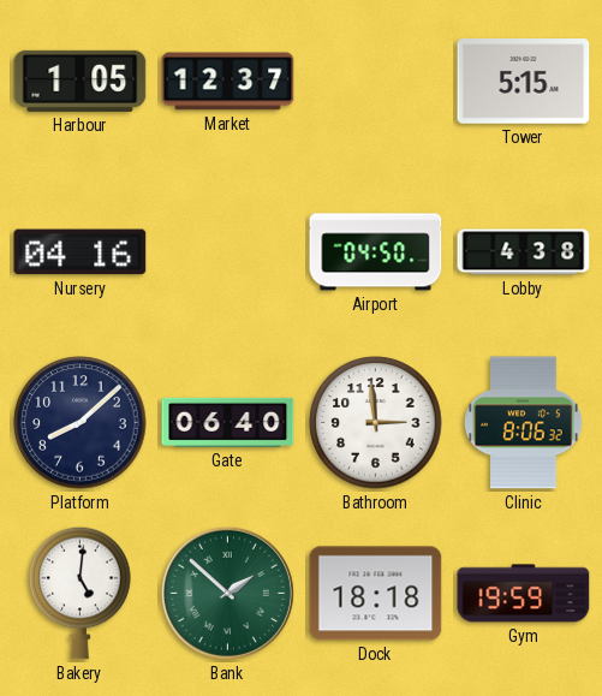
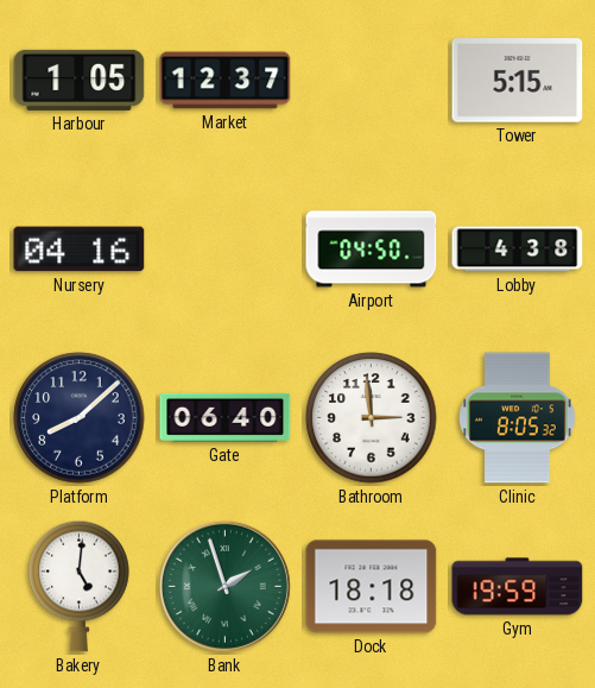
Clinic: 8:06 -> 8:05
Bank: 1:52 -> 1:57
